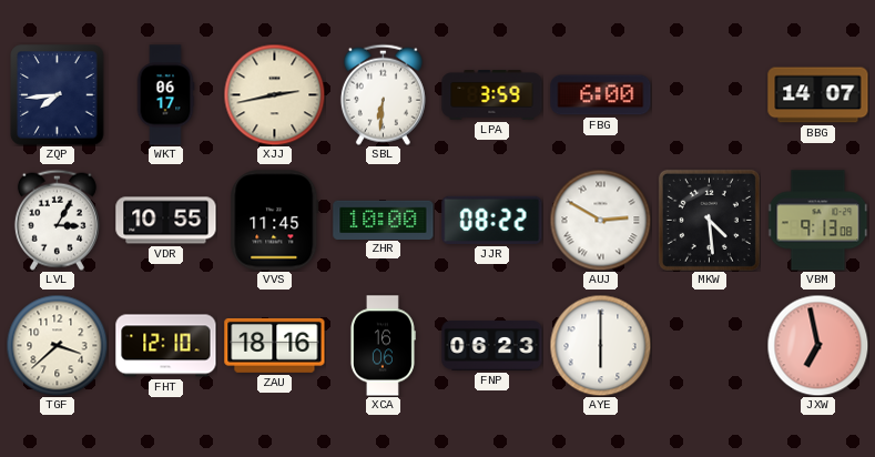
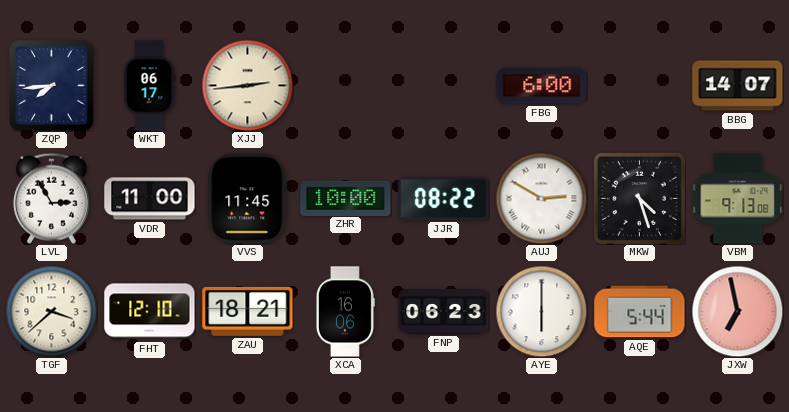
XJJ: 2:43 -> 2:44
SBL: 6:31 -> none
LPA: 3:59 -> none
LVL: 3:05 -> 2:55
VDR: 10:55 -> 11:00
MKW: 4:29 -> 4:27
ZAU: 18:16 -> 18:21
AQE: none -> 5:44
